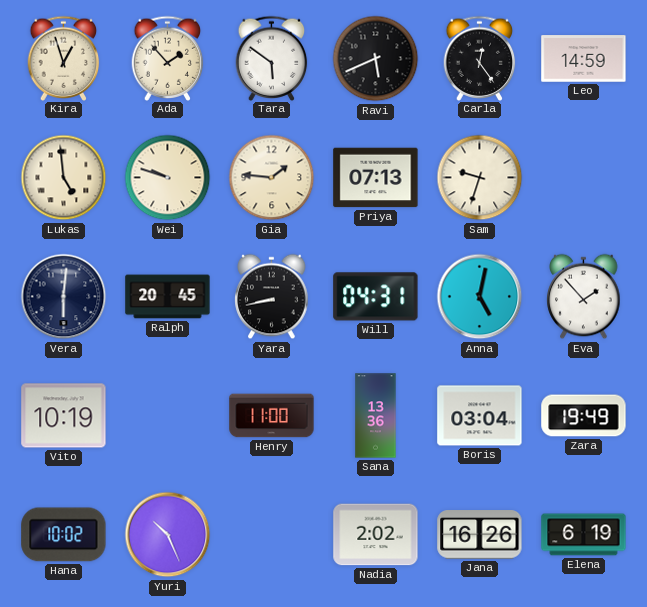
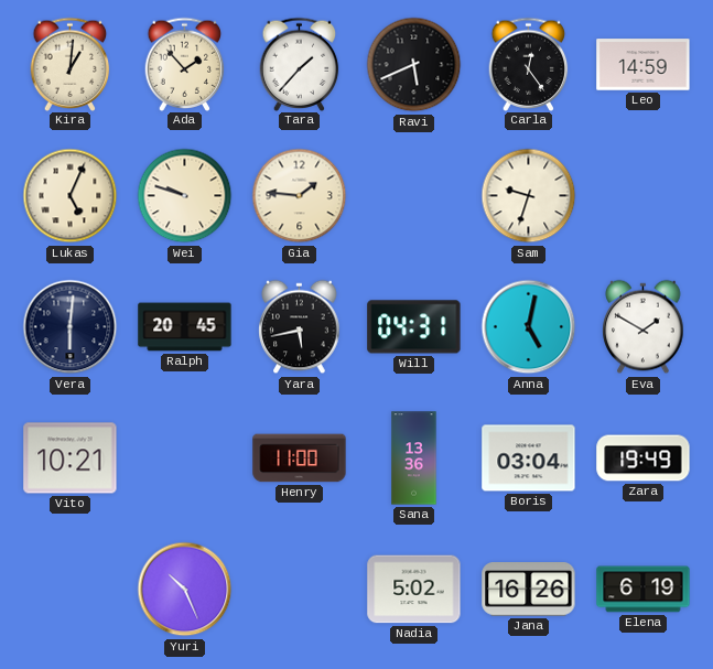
Kira: 12:57 -> 1:01
Tara: 5:51 -> 1:37
Lukas: 4:59 -> 5:04
Priya: 07:13 -> none
Yara: 8:43 -> 5:43
Eva: 1:53 -> 1:50
Vito: 10:19 -> 10:21
Hana: 10:02 -> none
Nadia: 2:02 -> 5:02
